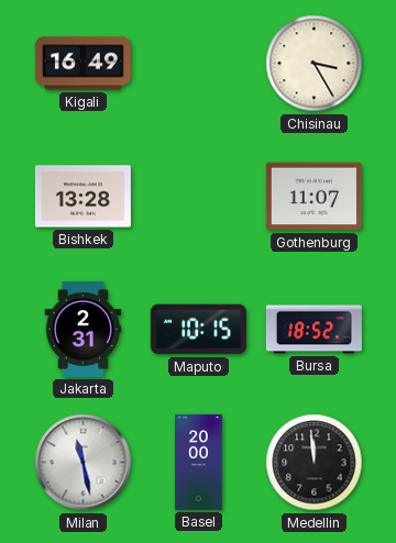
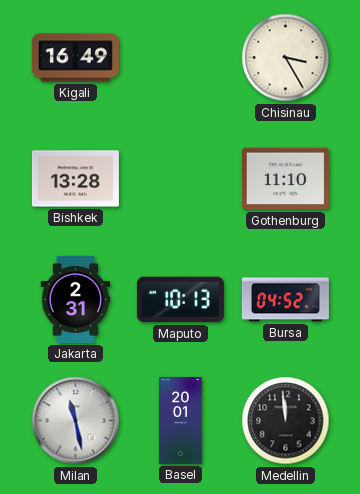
Gothenburg: 11:07 -> 11:10
Maputo: 10:15 -> 10:13
Bursa: 18:52 -> 04:52
Basel: 20:00 -> 20:01
